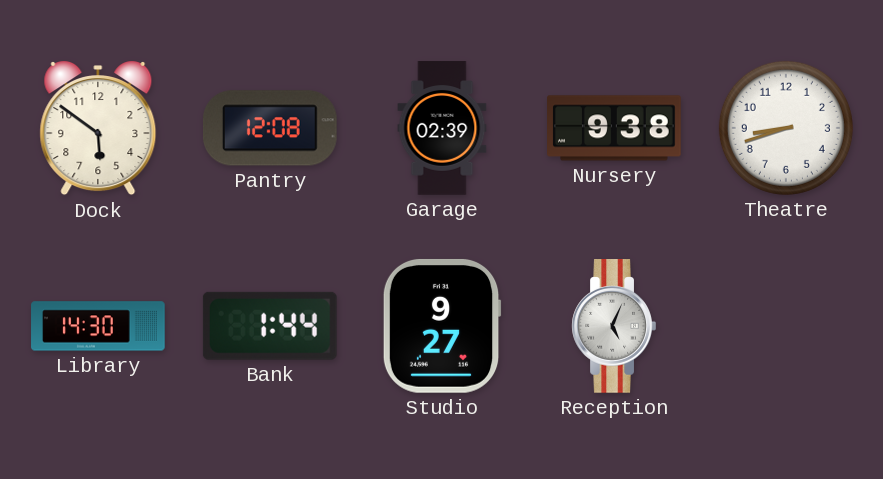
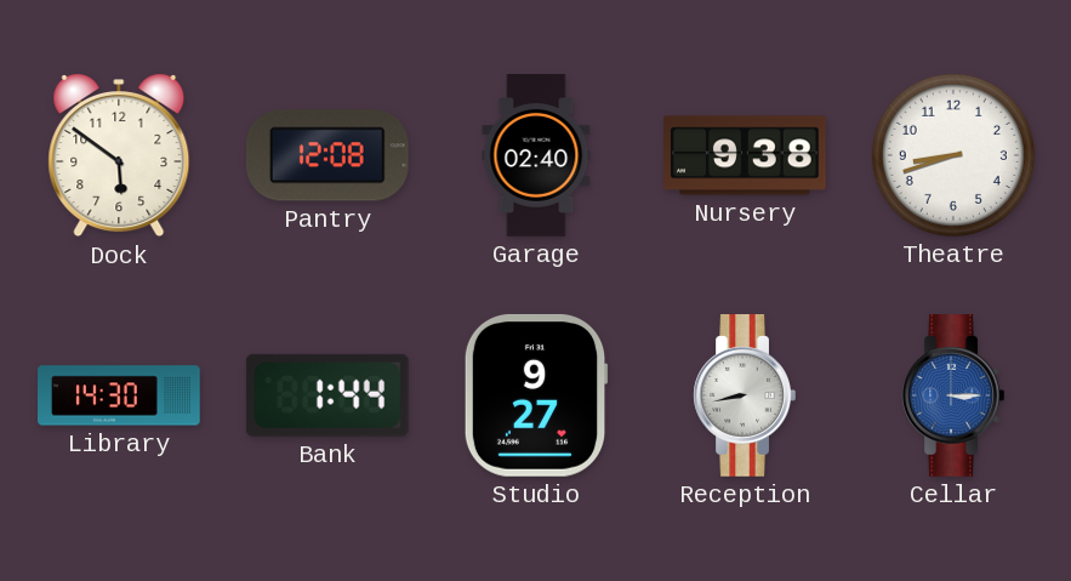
Garage: 02:39 -> 02:40
Reception: 5:04 -> 8:43
Cellar: none -> 3:15
